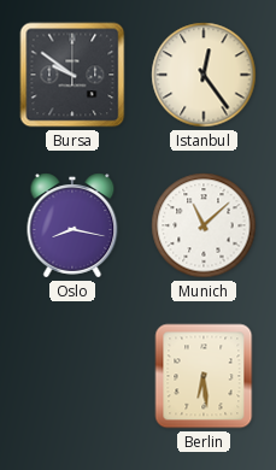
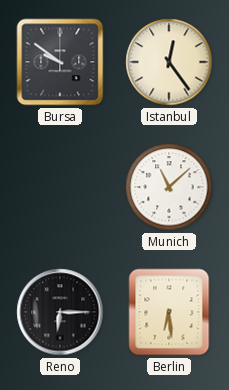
Oslo: 8:17 -> none
Reno: none -> 6:15
